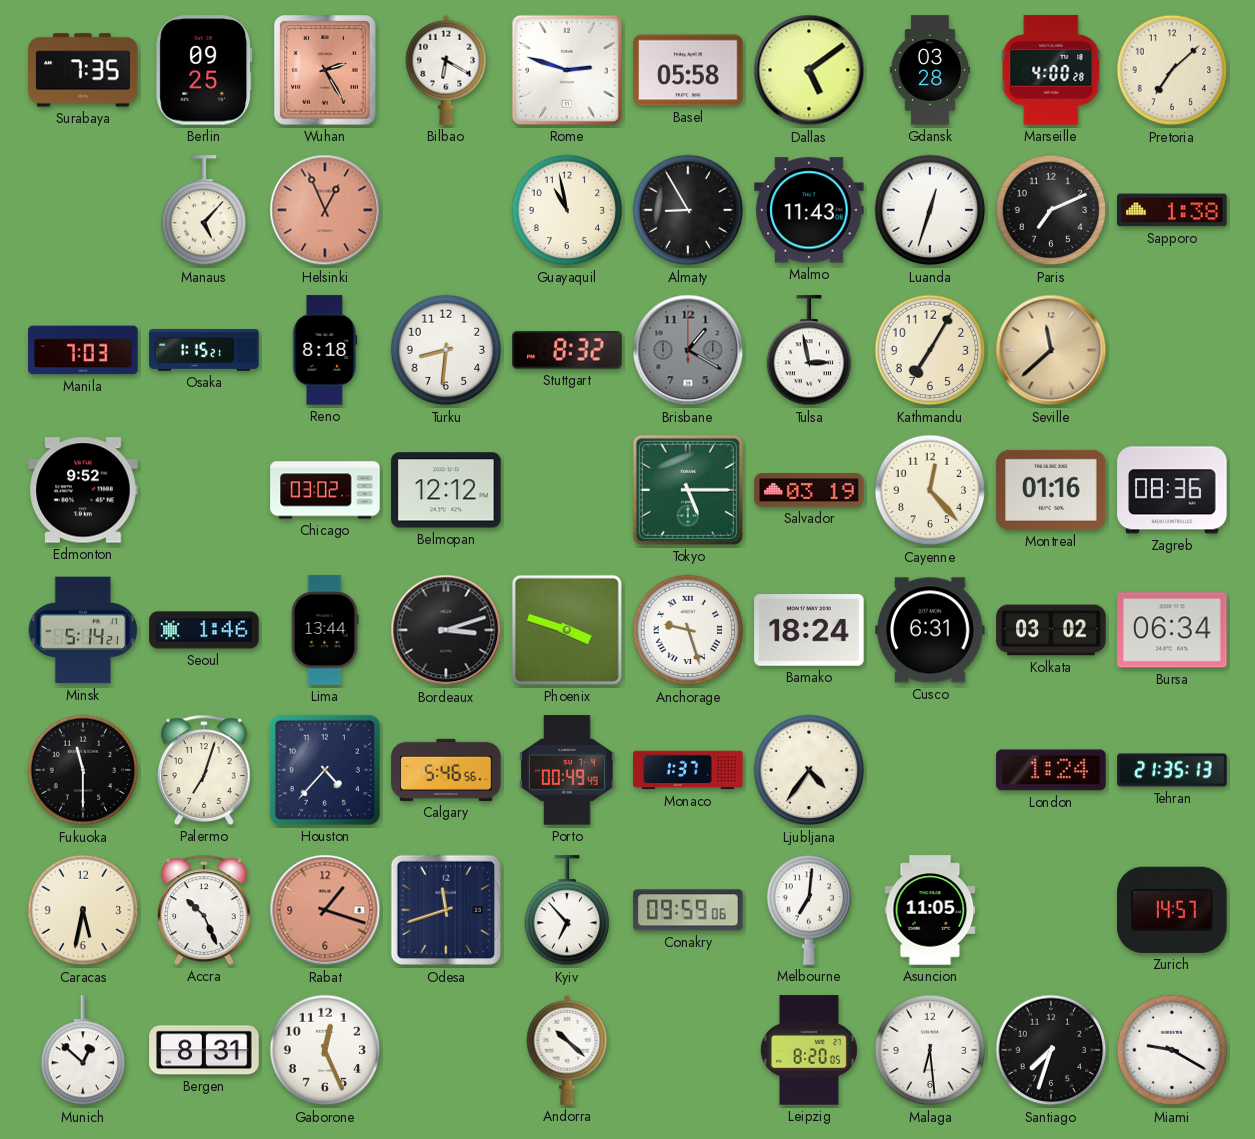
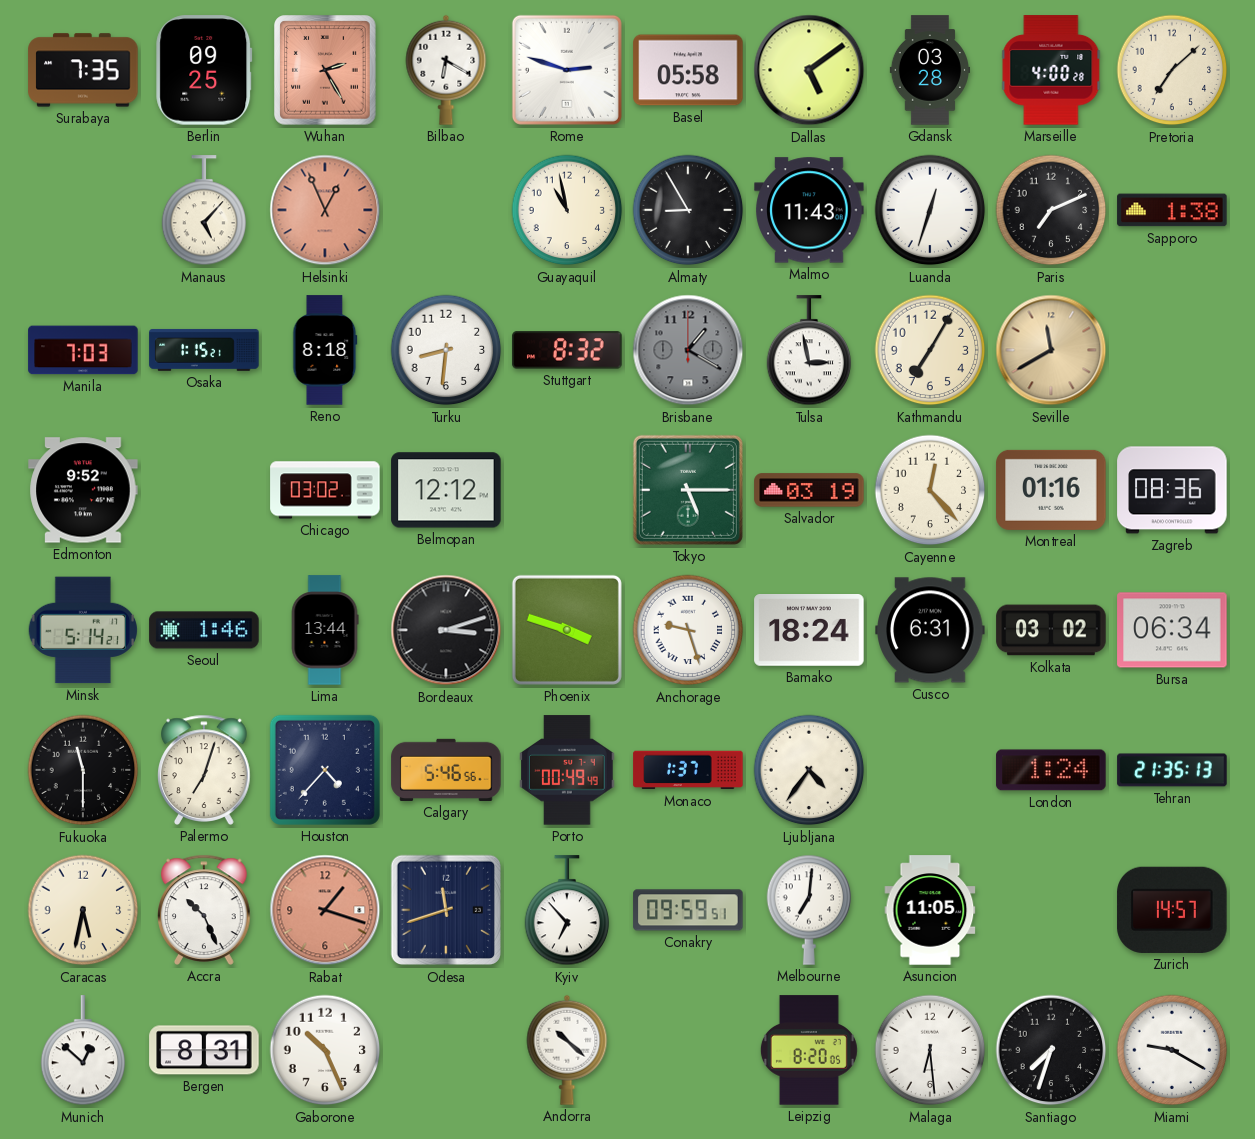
Seville: 11:38 -> 11:40
Conakry: 09:59:06 -> 09:59:51
Gaborone: 12:26 -> 10:26
